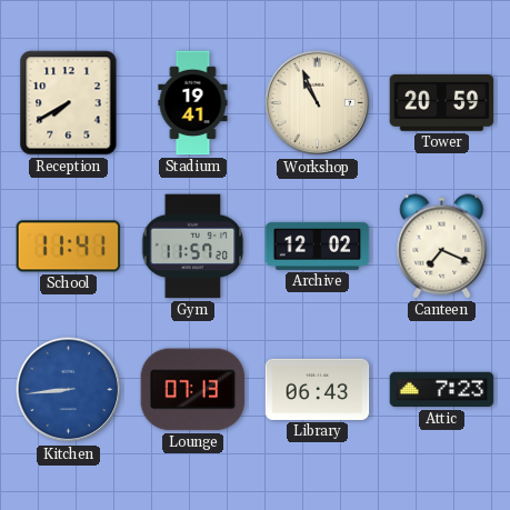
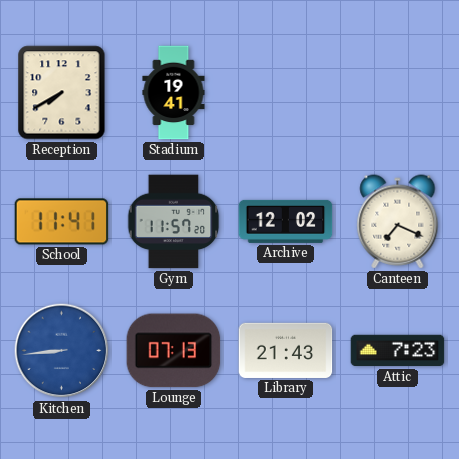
Workshop: 10:56 -> none
Tower: 20:59 -> none
Library: 06:43 -> 21:43
